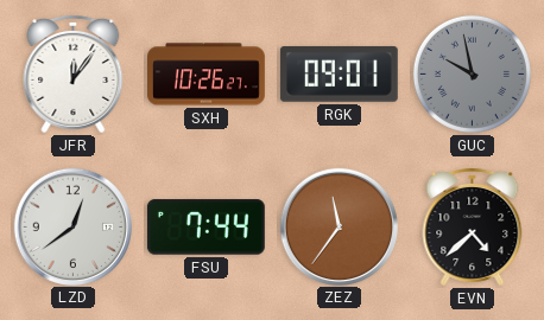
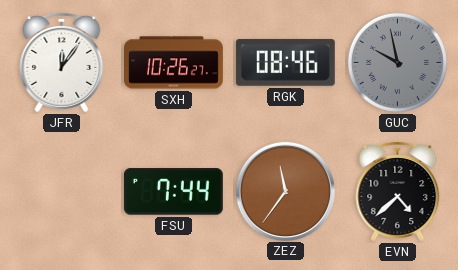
RGK: 09:01 -> 08:46
LZD: 12:39 -> none
